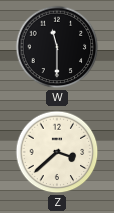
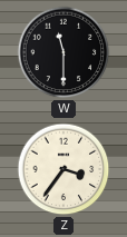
Z: 3:38 -> 3:36
